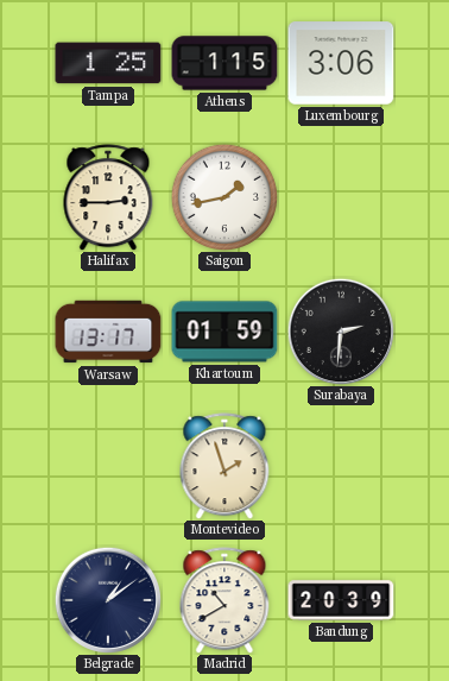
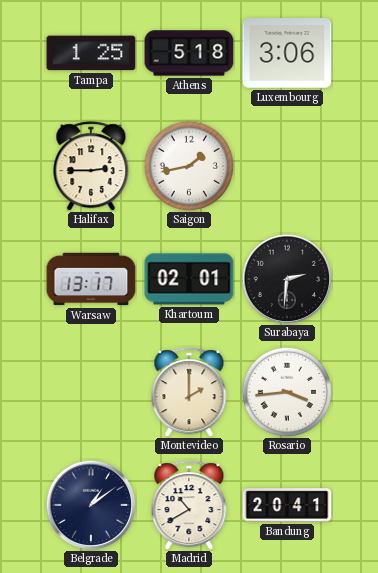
Athens: 1:15 -> 5:18
Khartoum: 01:59 -> 02:01
Montevideo: 1:57 -> 2:00
Rosario: none -> 3:44
Bandung: 20:39 -> 20:41
